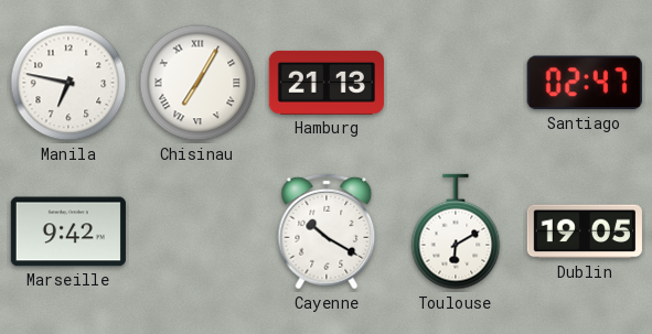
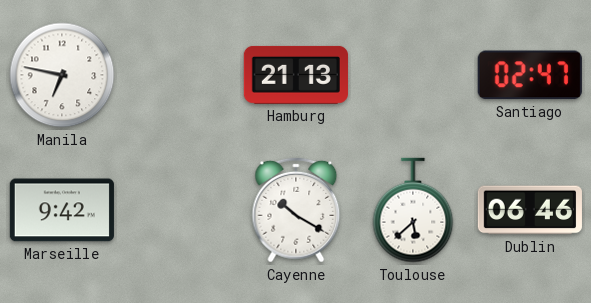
Chisinau: 7:05 -> none
Toulouse: 6:10 -> 5:38
Dublin: 19:05 -> 06:46
